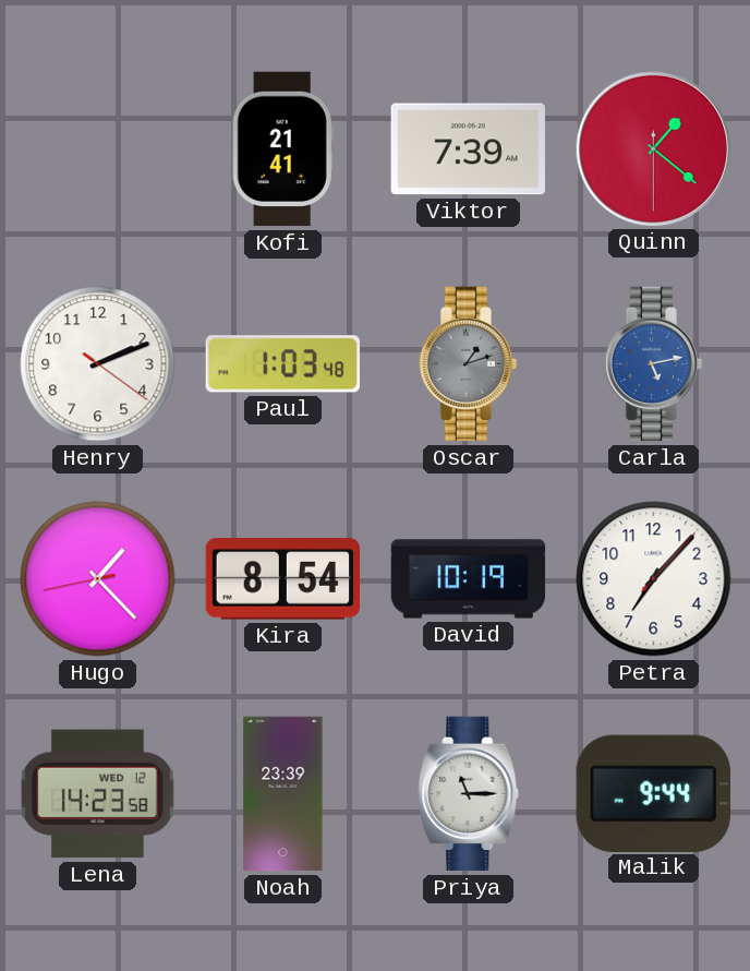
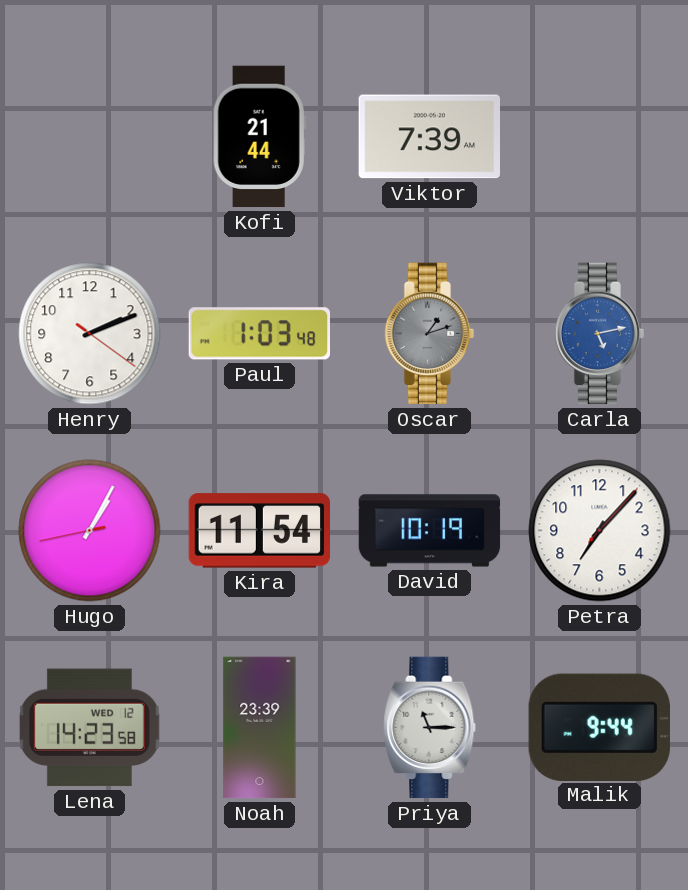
Kofi: 21:41 -> 21:44
Quinn: 1:21 -> none
Hugo: 1:22 -> 1:04
Kira: 8:54 -> 11:54
